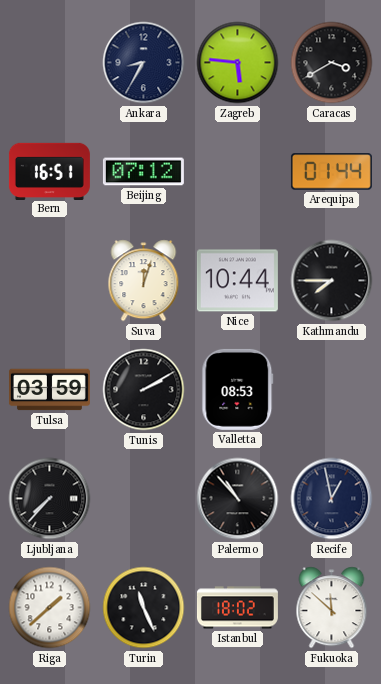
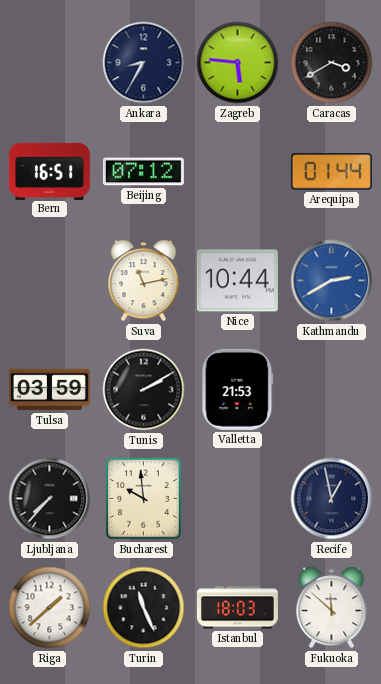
Suva: 12:03 -> 11:13
Kathmandu: 7:45 -> 2:40
Kathmandu dial: black -> blue
Valletta: 08:53 -> 21:53
Bucharest: none -> 9:59
Palermo: 10:53 -> none
Istanbul: 18:02 -> 18:03
